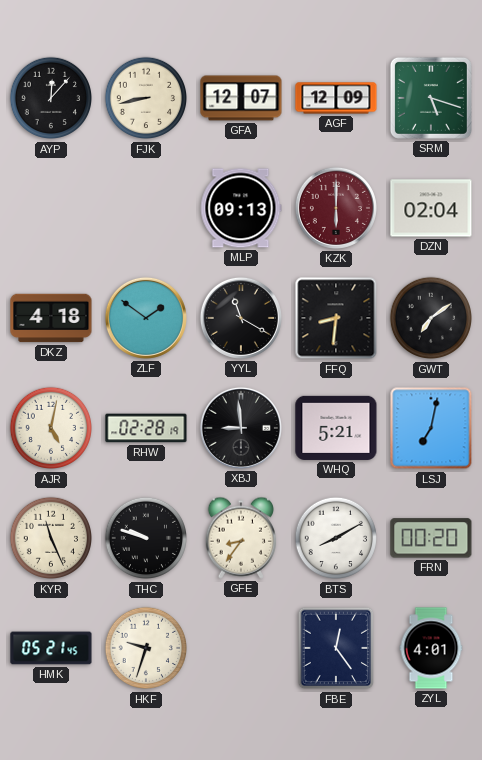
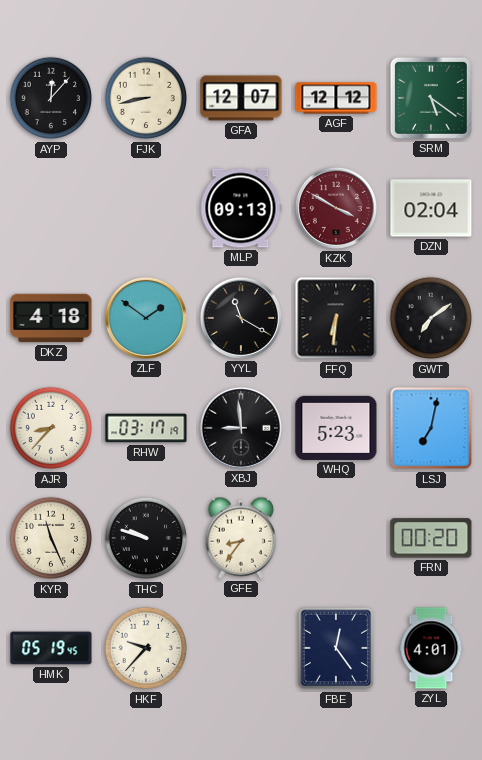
AGF: 12:09 -> 12:12
SRM: 5:18 -> 5:21
KZK: 6:00 -> 3:50
FFQ: 8:31 -> 6:31
AJR: 5:02 -> 8:37
RHW: 02:28 -> 03:17
WHQ: 5:21 -> 5:23
BTS: 8:10 -> none
HMK: 05:21 -> 05:19
HKF: 9:33 -> 9:37
